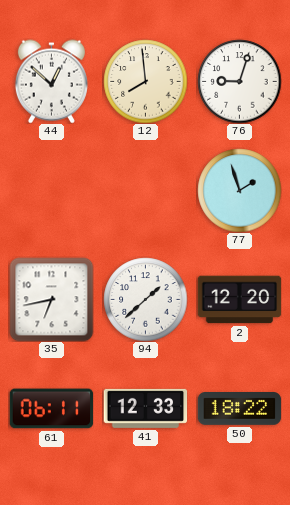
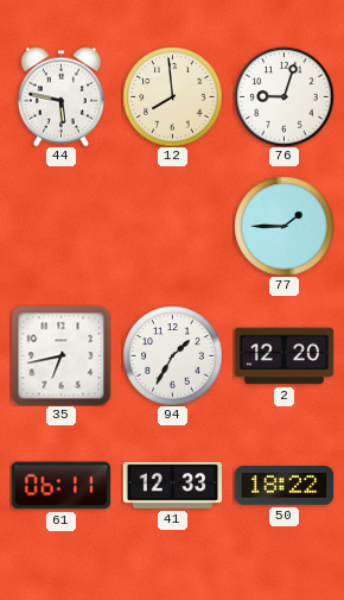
44: 12:52 -> 5:47
77: 1:57 -> 1:45
94: 1:38 -> 1:35
